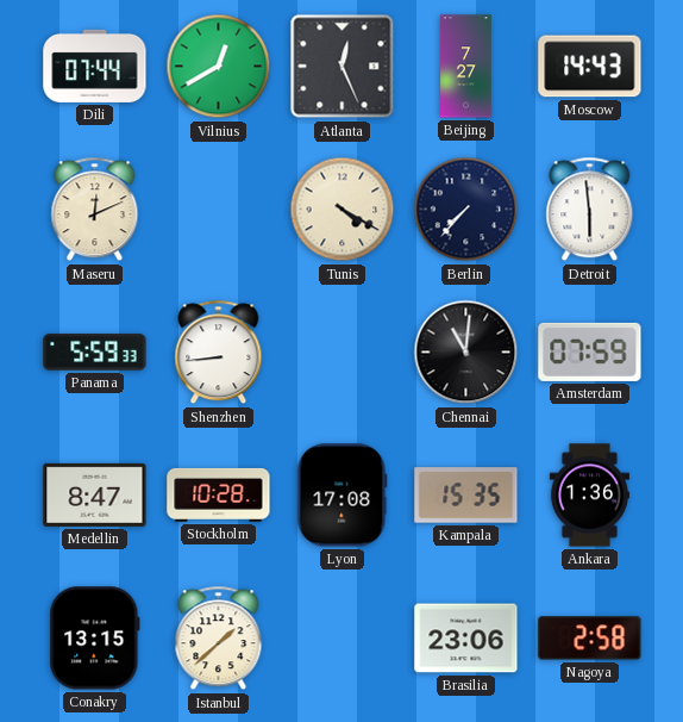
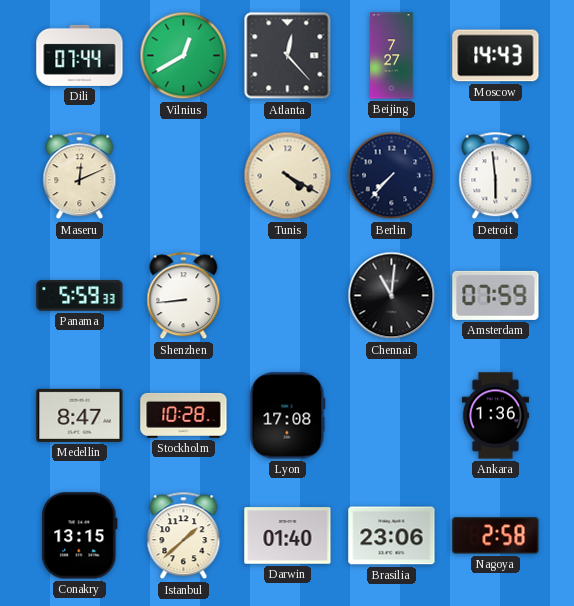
Atlanta: 12:26 -> 12:23
Kampala: 15:35 -> none
Darwin: none -> 01:40
